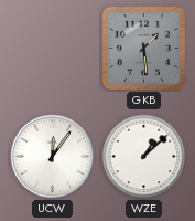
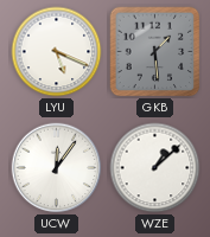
LYU: none -> 5:19
